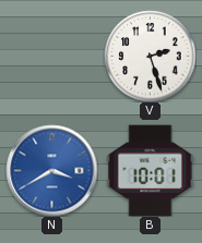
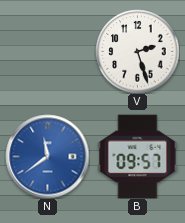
N: 3:40 -> 11:39
B: 10:01 -> 09:57
